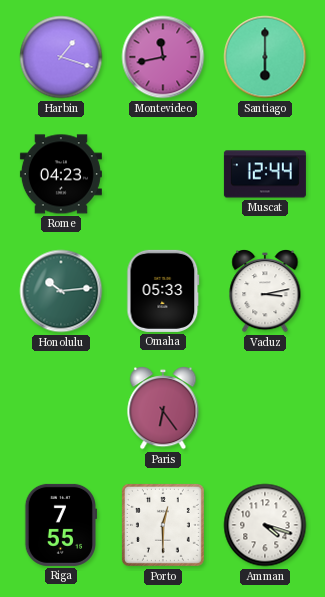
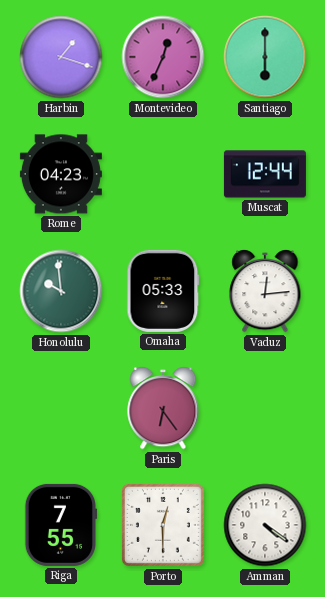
Montevideo: 11:43 -> 12:34
Honolulu: 10:14 -> 9:59
Vaduz: 3:13 -> 12:14
Amman: 4:18 -> 4:21
